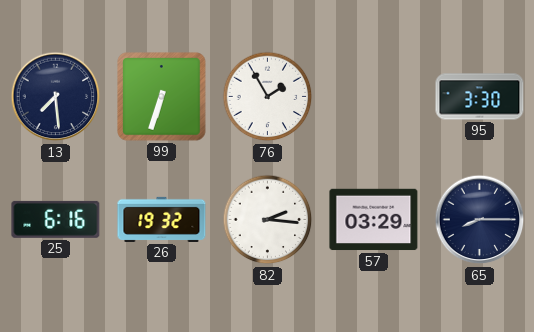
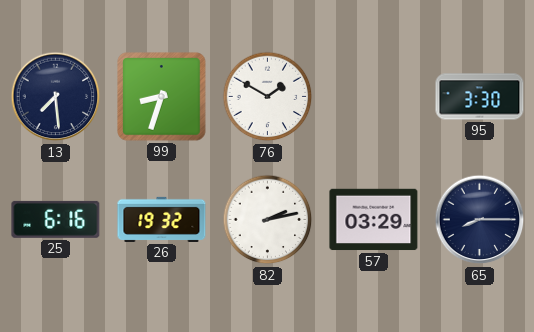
99: 6:33 -> 8:33
76: 1:55 -> 1:50
82: 2:16 -> 2:13
